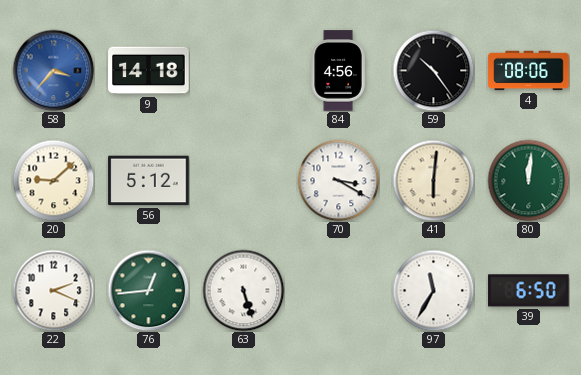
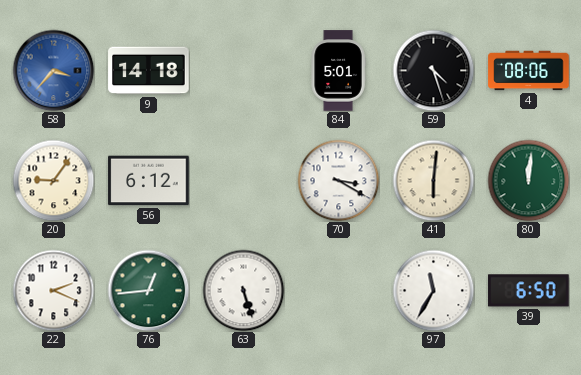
84: 4:56 -> 5:01
59: 10:24 -> 4:27
20: 9:08 -> 9:06
56: 5:12 -> 6:12
